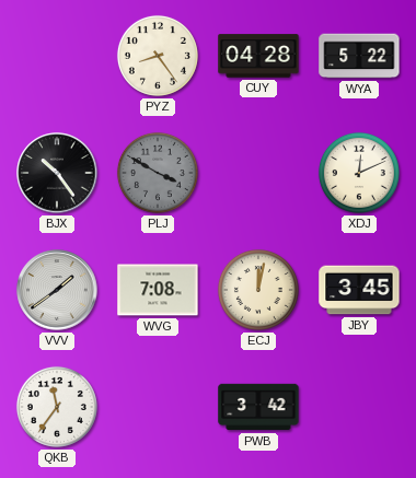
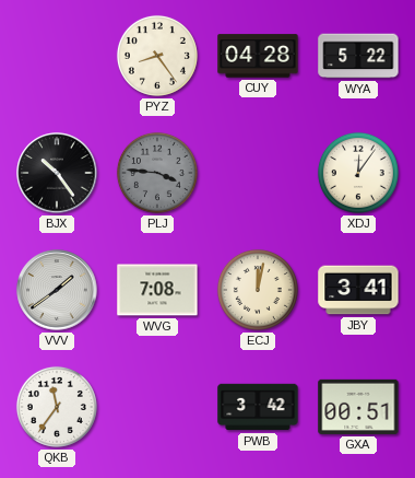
PLJ: 3:50 -> 3:46
XDJ: 12:11 -> 12:06
JBY: 3:45 -> 3:41
GXA: none -> 00:51
